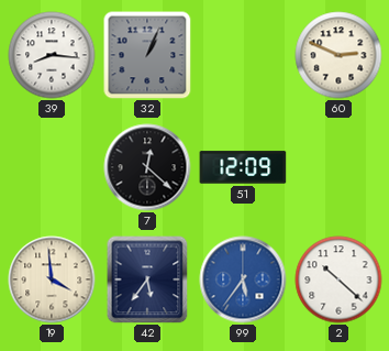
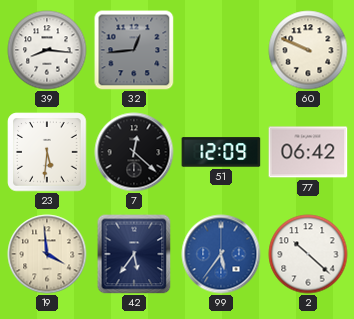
32: 1:04 -> 12:44
60: 2:49 -> 9:49
23: none -> 5:31
77: none -> 06:42
